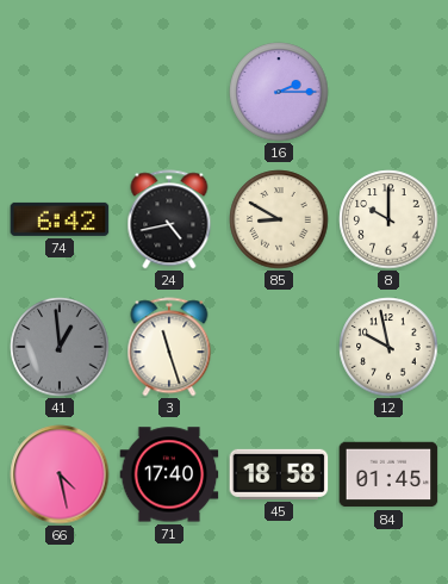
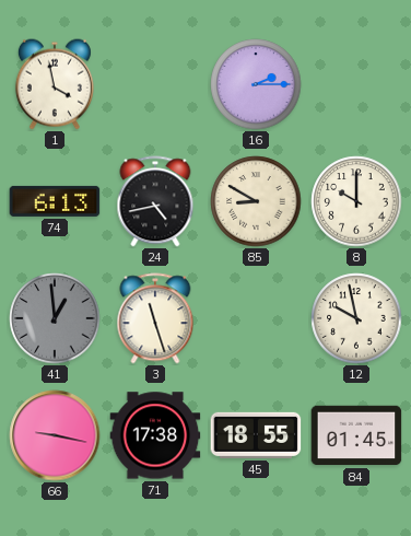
1: none -> 3:58
74: 6:42 -> 6:13
66: 4:28 -> 9:17
71: 17:40 -> 17:38
45: 18:58 -> 18:55
